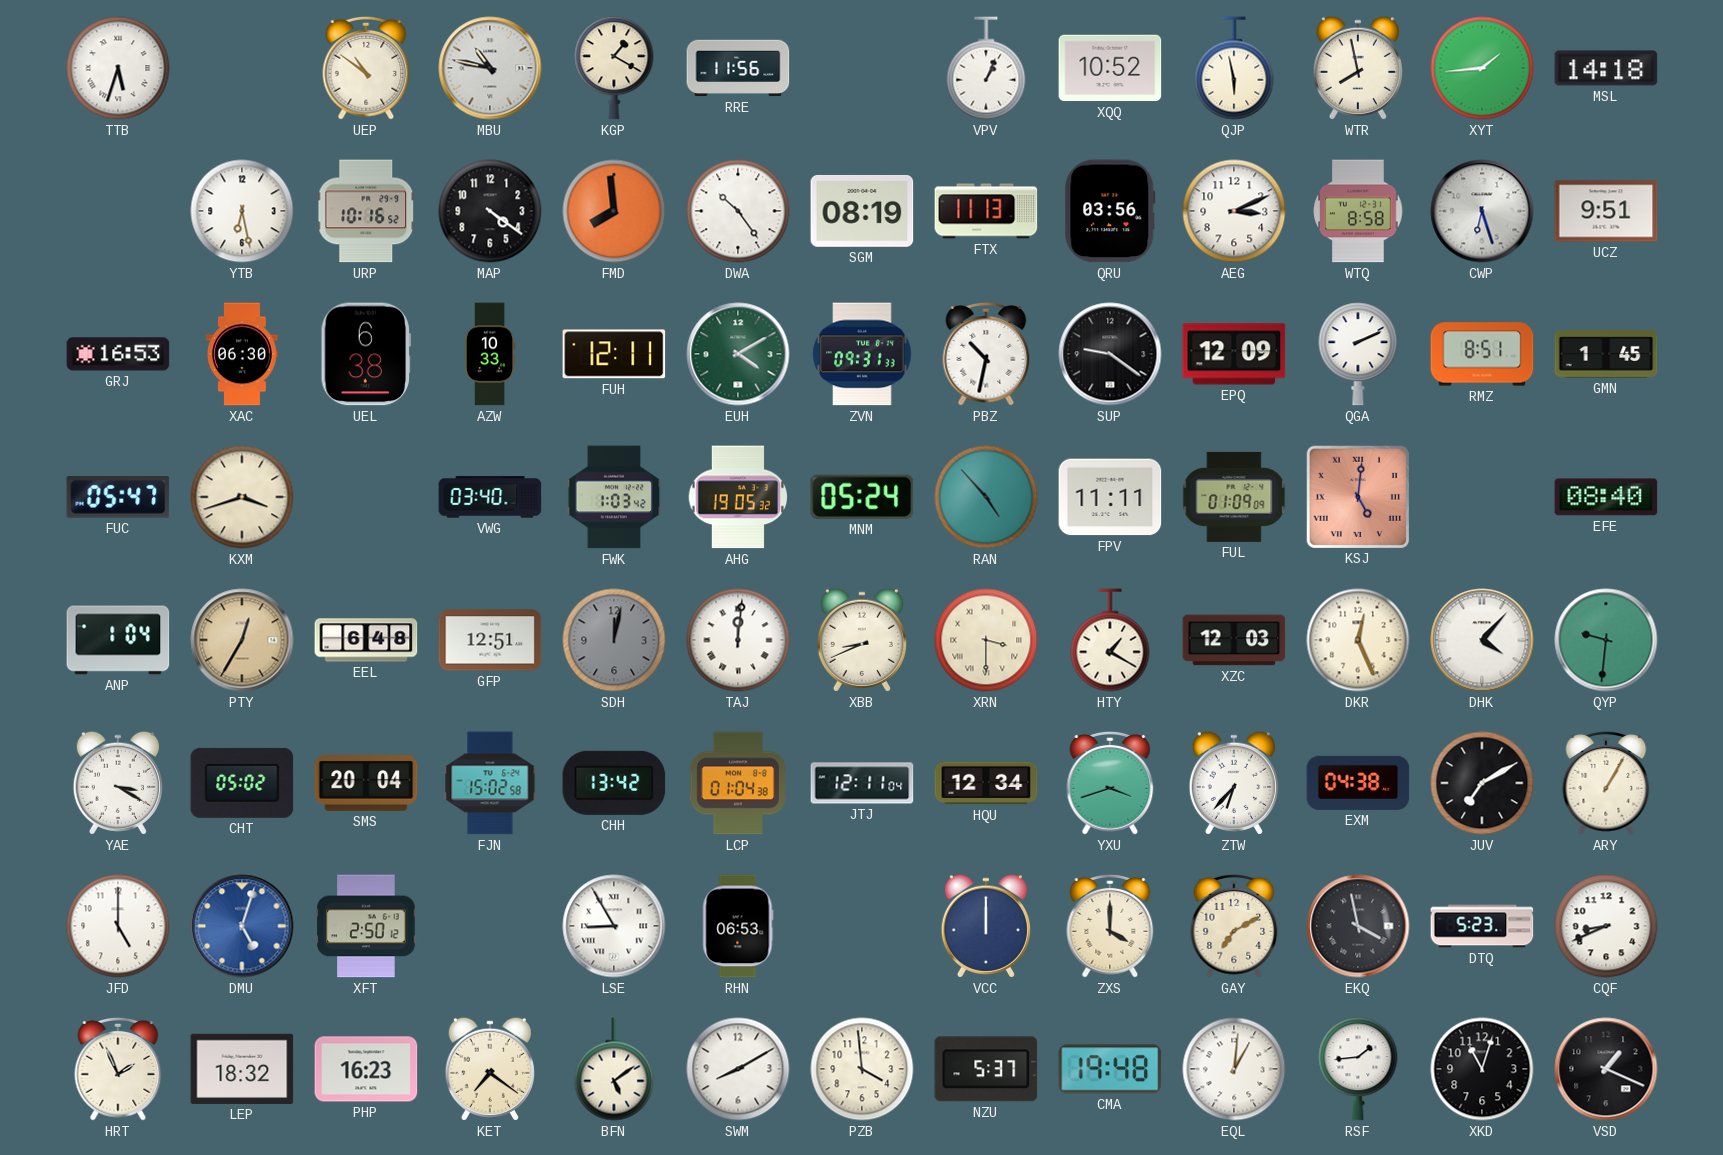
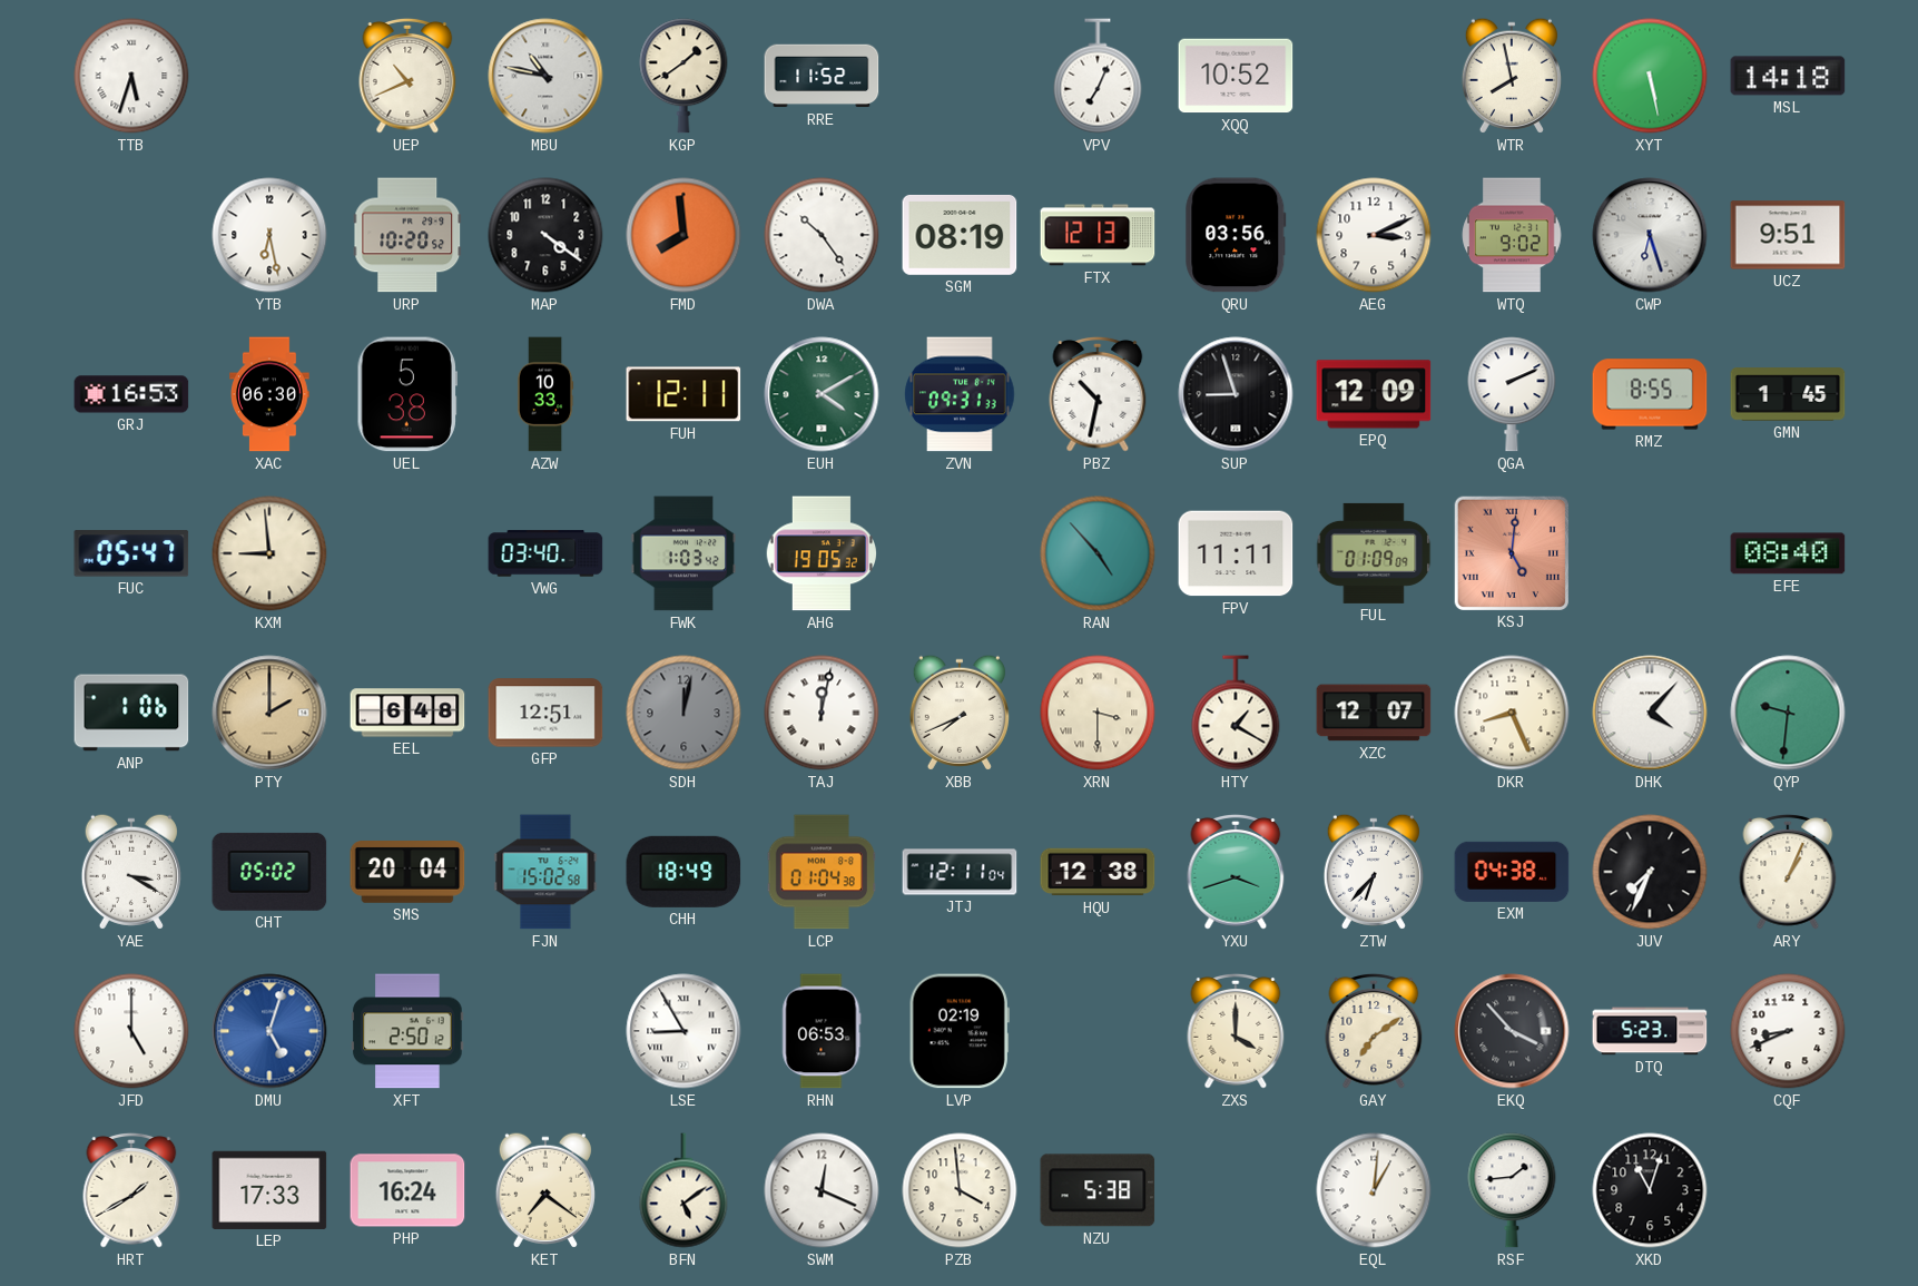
UEP: 10:51 -> 10:41
KGP: 1:20 -> 1:39
RRE: 11:56 -> 11:52
VPV: 1:04 -> 7:04
QJP: 5:58 -> none
XYT: 1:44 -> 5:28
URP: 10:16 -> 10:20
FTX: 11:13 -> 12:13
WTQ: 8:58 -> 9:02
UEL: 6:38 -> 5:38
SUP: 9:21 -> 8:57
RMZ: 8:51 -> 8:55
KXM: 3:42 -> 8:59
MNM: 05:24 -> none
ANP: 1:04 -> 1:06
PTY: 12:35 -> 2:00
TAJ: 12:01 -> 12:02
XBB: 8:41 -> 7:41
XZC: 12:03 -> 12:07
DKR: 12:26 -> 8:26
CHH: 13:42 -> 18:49
HQU: 12:34 -> 12:38
JUV: 7:10 -> 7:34
ARY: 1:05 -> 1:04
LVP: none -> 02:19
VCC: 12:00 -> none
GAY: 7:10 -> 7:09
EKQ: 3:58 -> 3:53
HRT: 1:56 -> 1:40
LEP: 18:32 -> 17:33
PHP: 16:23 -> 16:24
SWM: 8:10 -> 12:19
NZU: 5:37 -> 5:38
CMA: 19:48 -> none
VSD: 1:19 -> none
